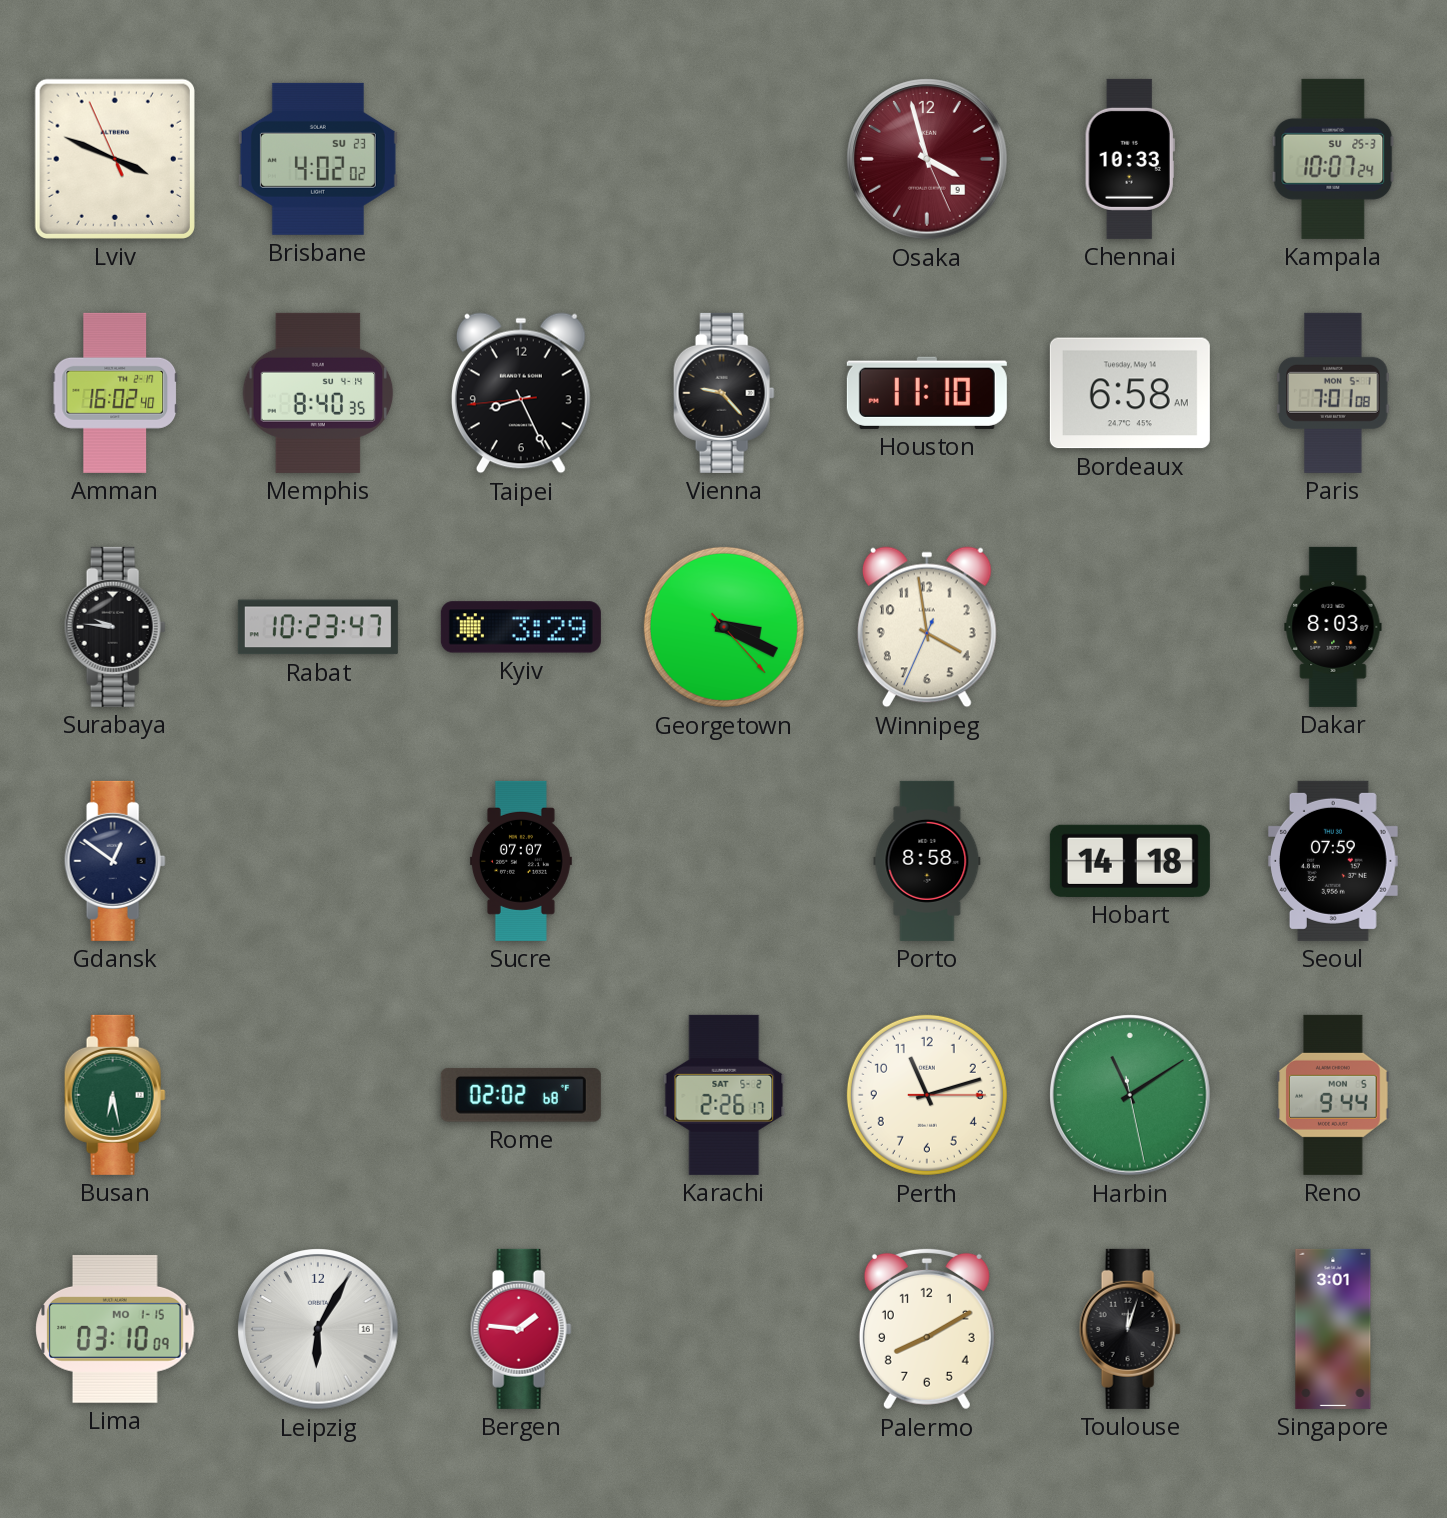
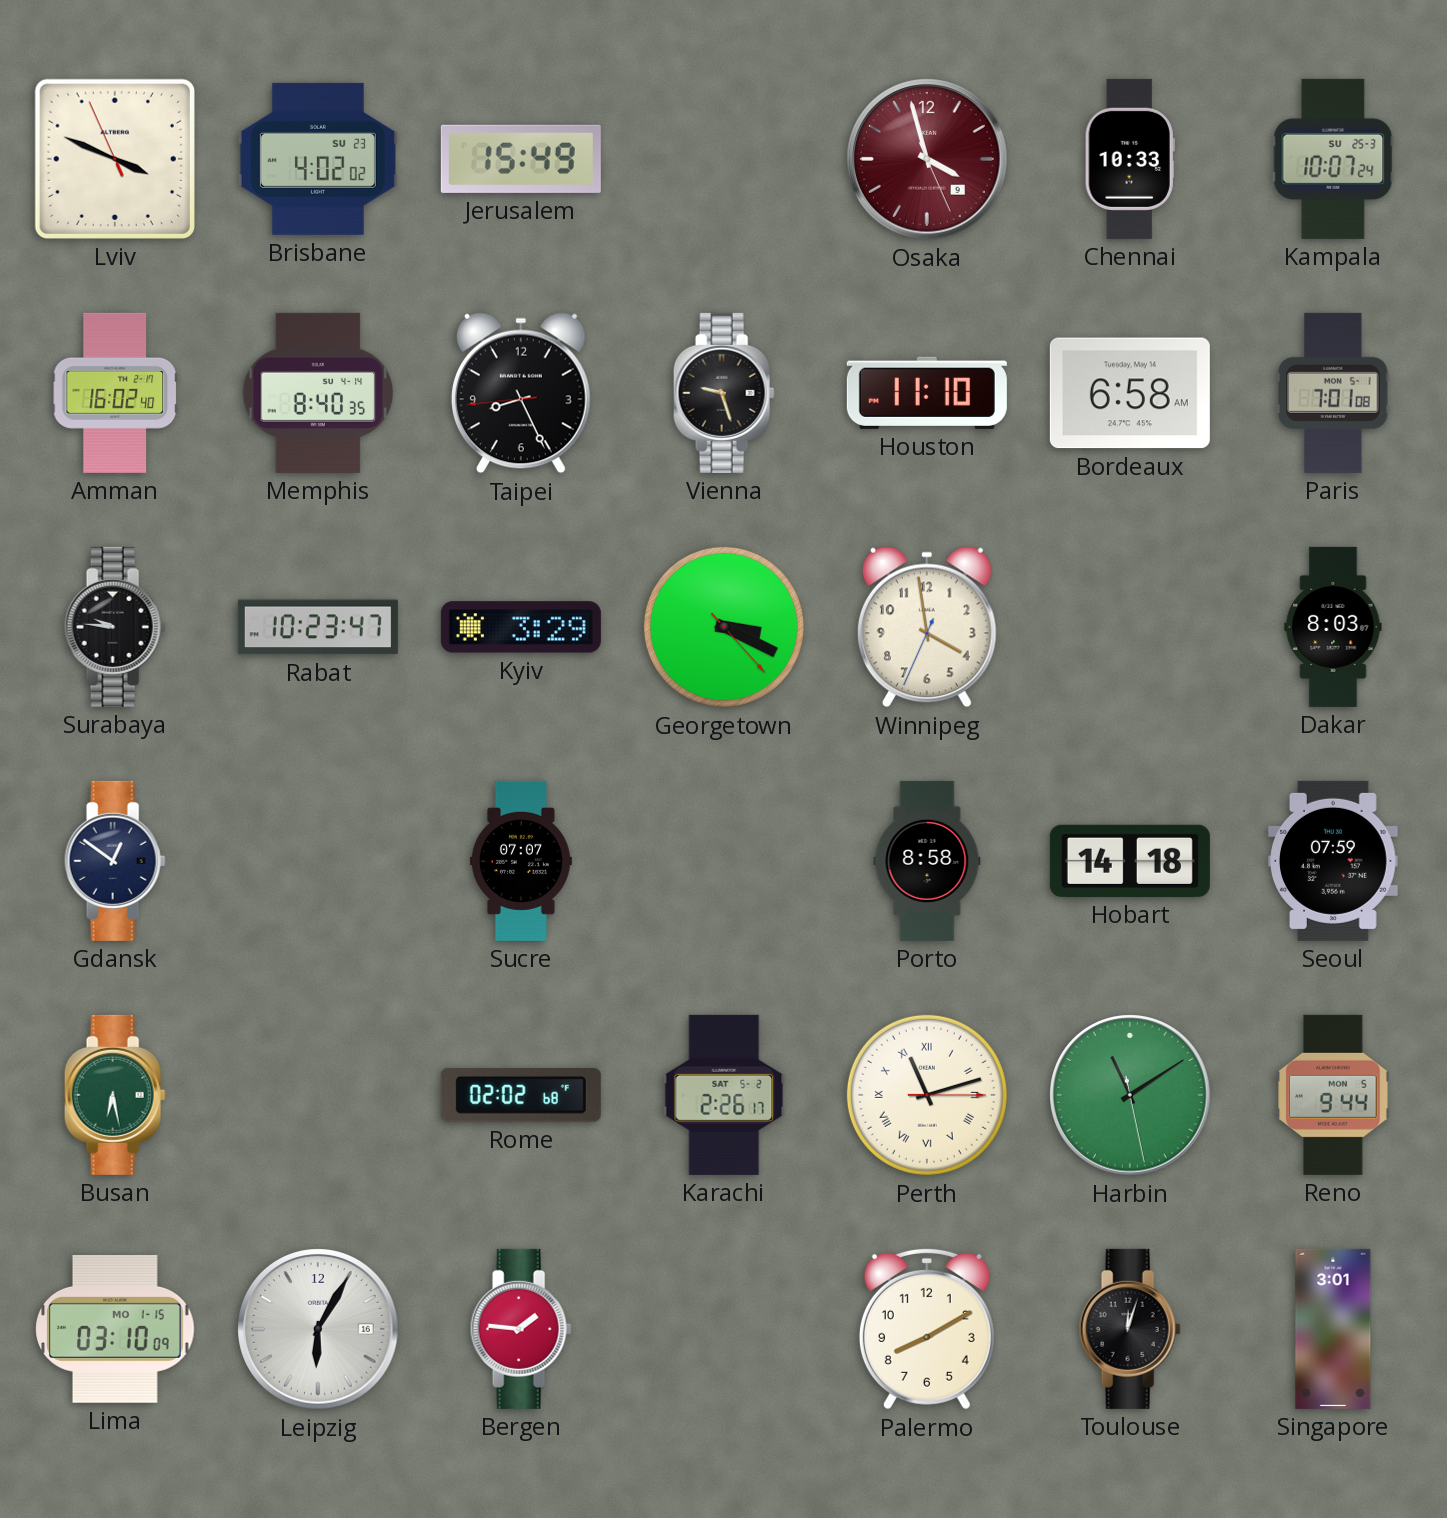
Jerusalem: none -> 15:49
Vienna: 9:23 -> 9:27
Perth numerals: Arabic -> Roman
